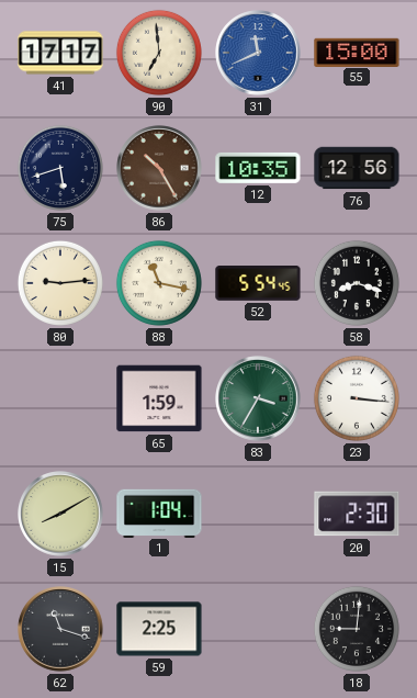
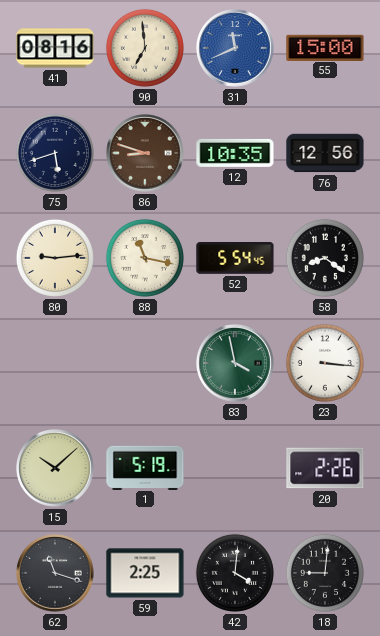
41: 17:17 -> 08:16
86: 10:25 -> 8:48
58: 8:18 -> 8:21
65: 1:59 -> none
83: 3:35 -> 3:58
15: 8:10 -> 10:08
1: 1:04 -> 5:19
20: 2:30 -> 2:26
42: none -> 4:01
